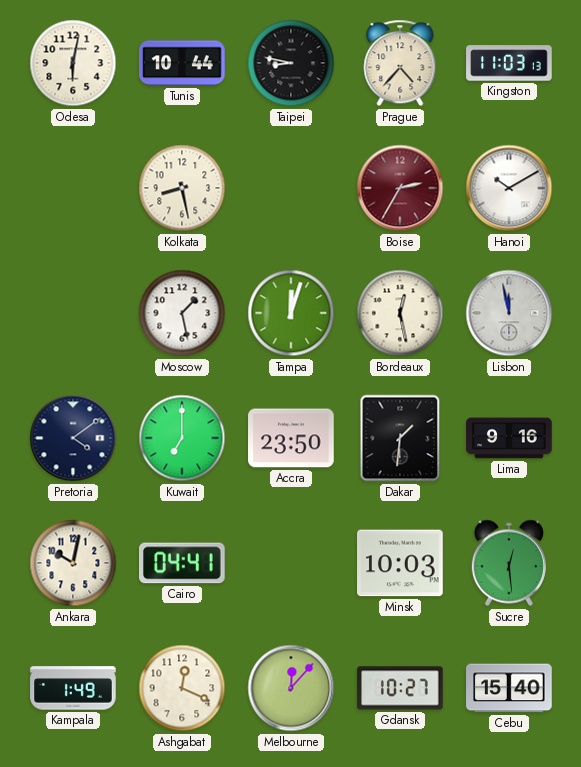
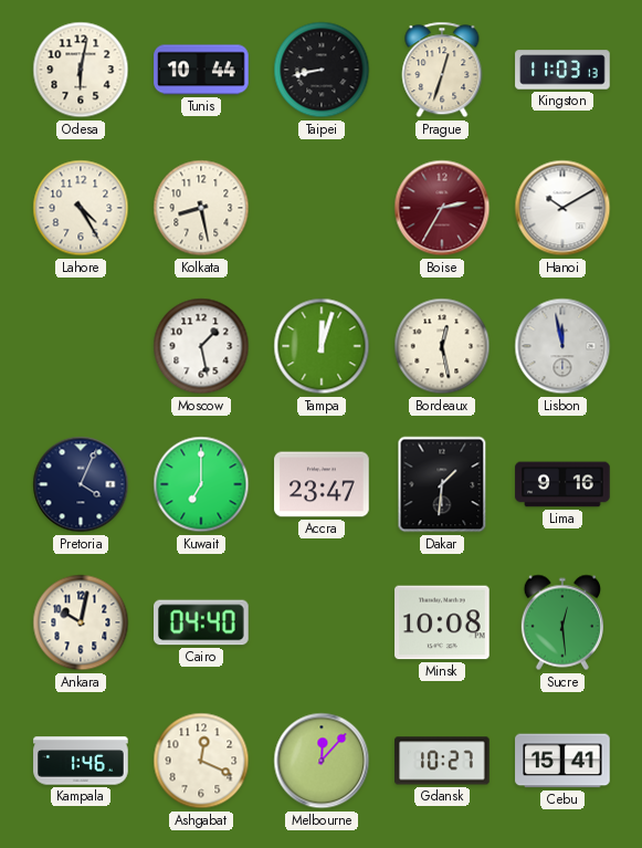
Taipei: 8:47 -> 8:43
Prague: 4:37 -> 12:33
Lahore: none -> 4:25
Pretoria: 4:09 -> 4:04
Accra: 23:50 -> 23:47
Cairo: 04:41 -> 04:40
Minsk: 10:03 -> 10:08
Kampala: 1:49 -> 1:46
Cebu: 15:40 -> 15:41
